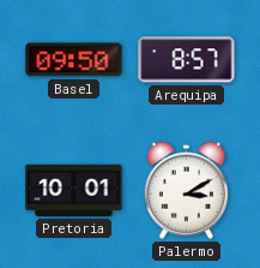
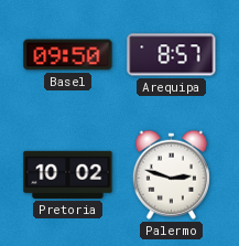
Pretoria: 10:01 -> 10:02
Palermo: 3:10 -> 2:48
